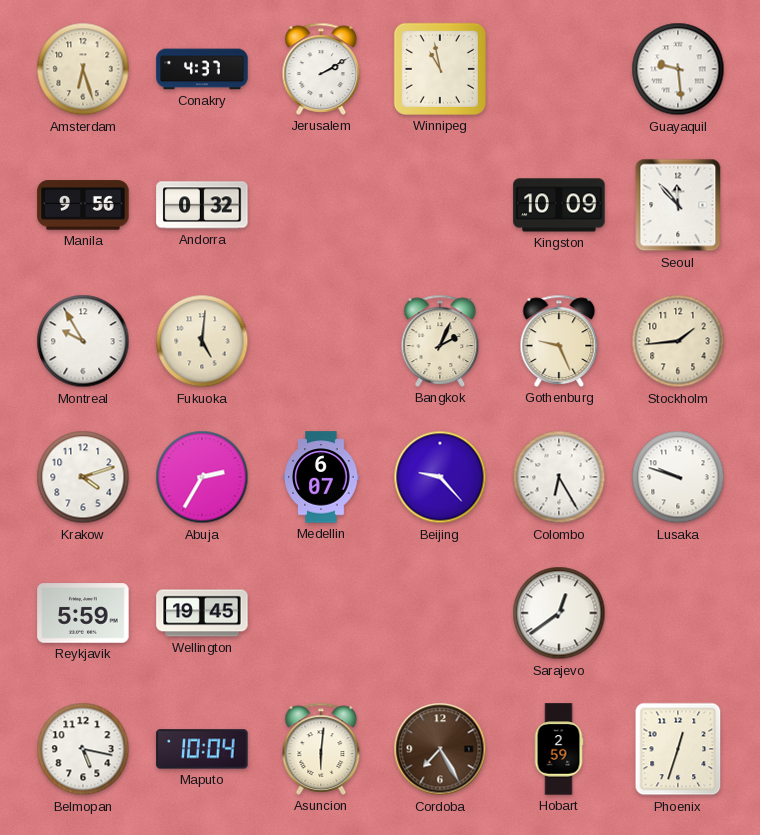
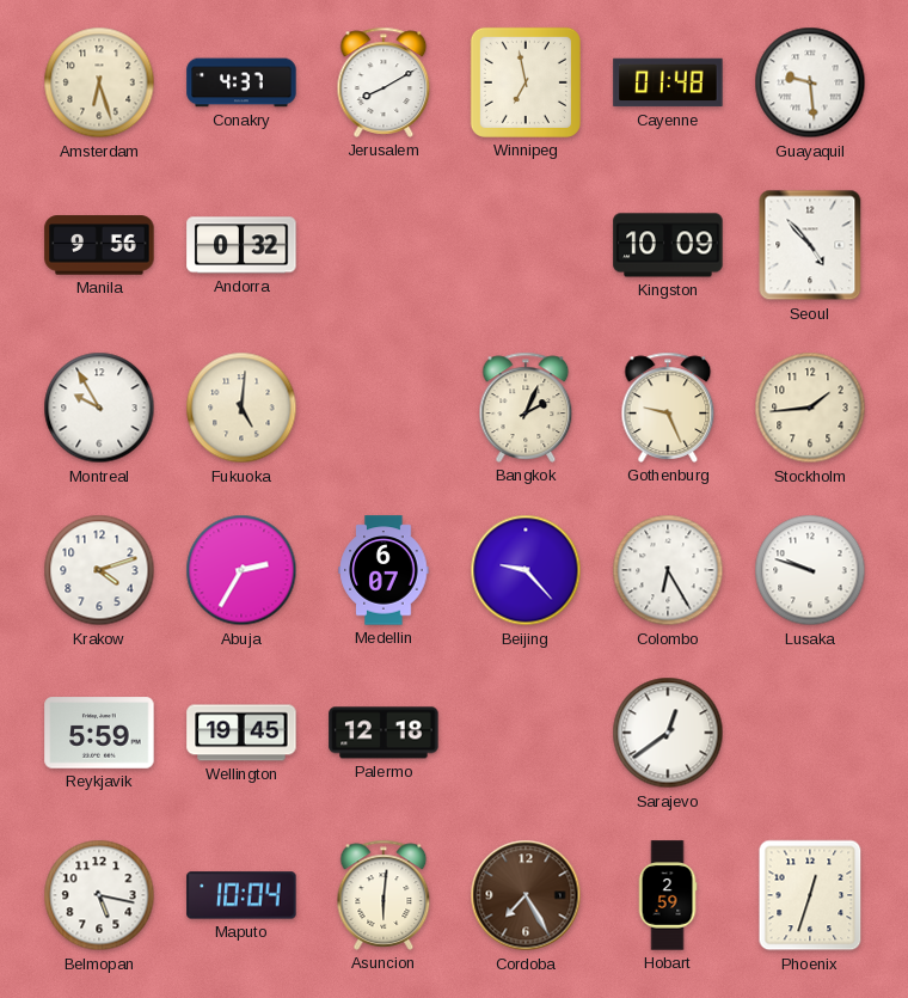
Jerusalem: 2:10 -> 8:10
Winnipeg: 10:58 -> 6:58
Cayenne: none -> 01:48
Seoul: 11:53 -> 4:53
Palermo: none -> 12:18
